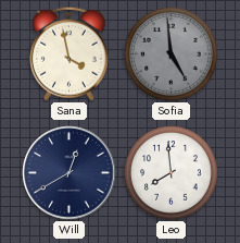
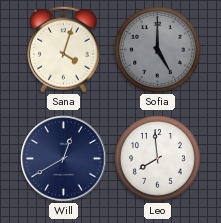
Sana: 3:58 -> 4:03
Sofia: 4:59 -> 5:00
